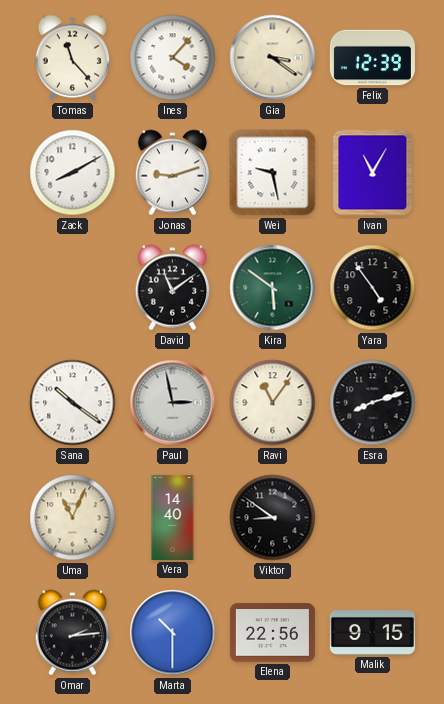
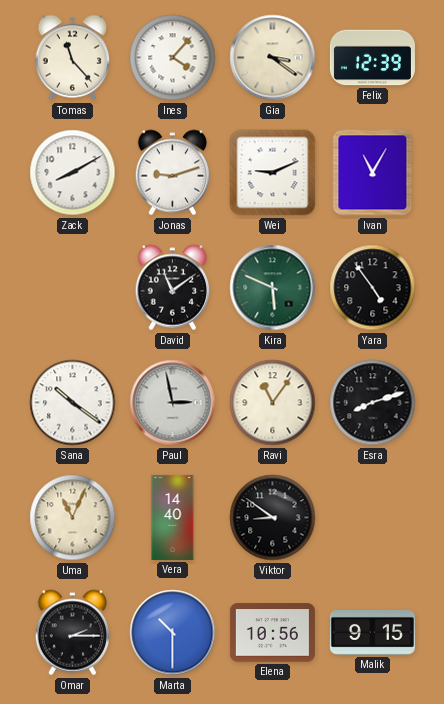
Wei: 9:28 -> 9:11
Kira: 5:51 -> 5:49
Omar: 2:14 -> 2:15
Elena: 22:56 -> 10:56
